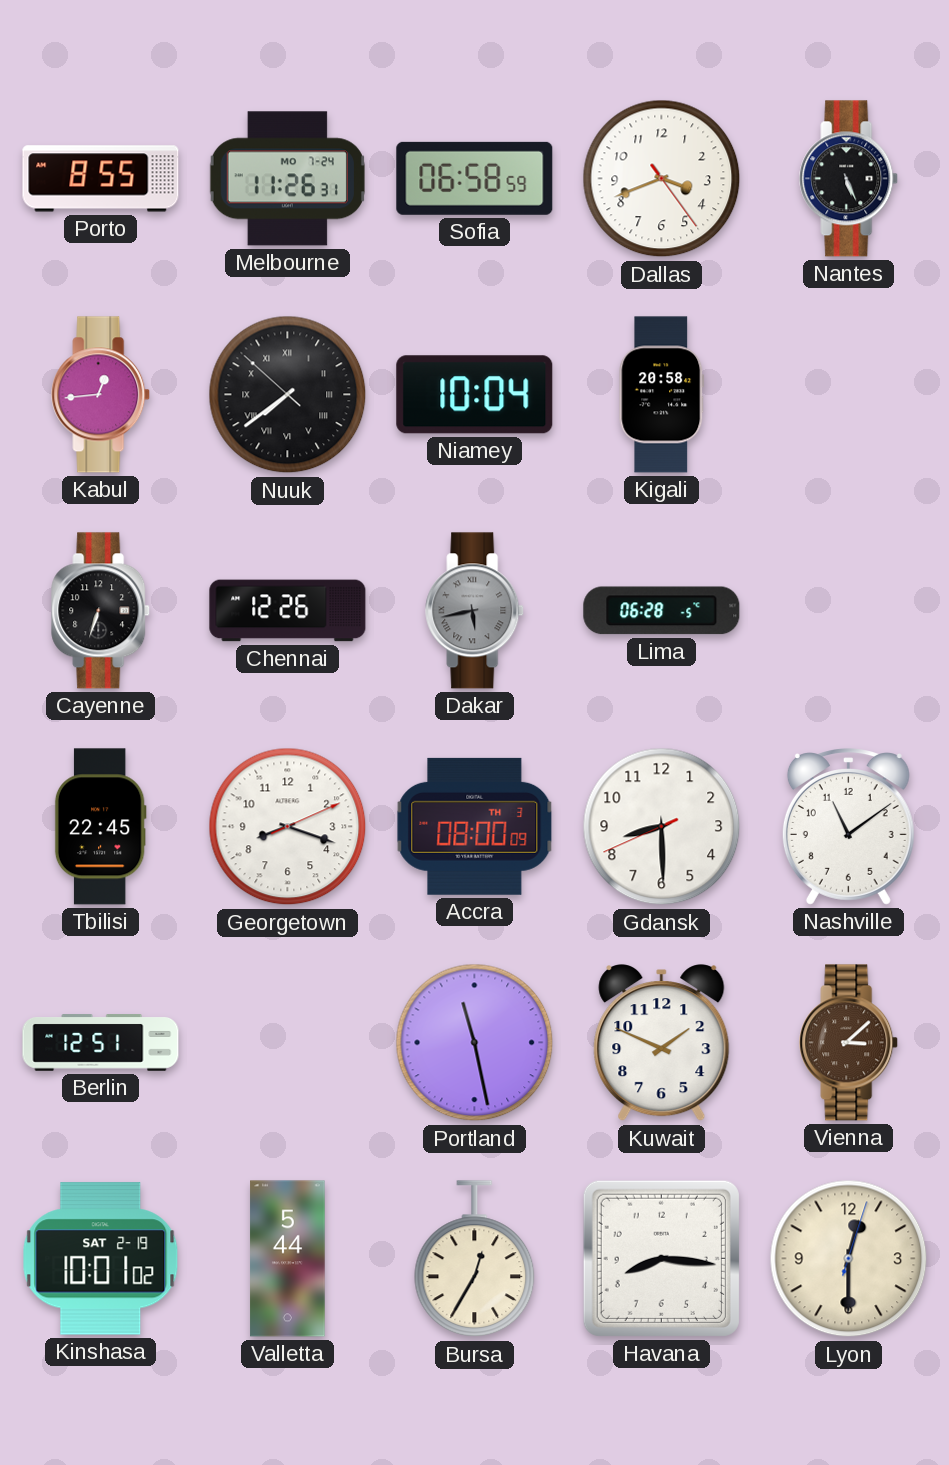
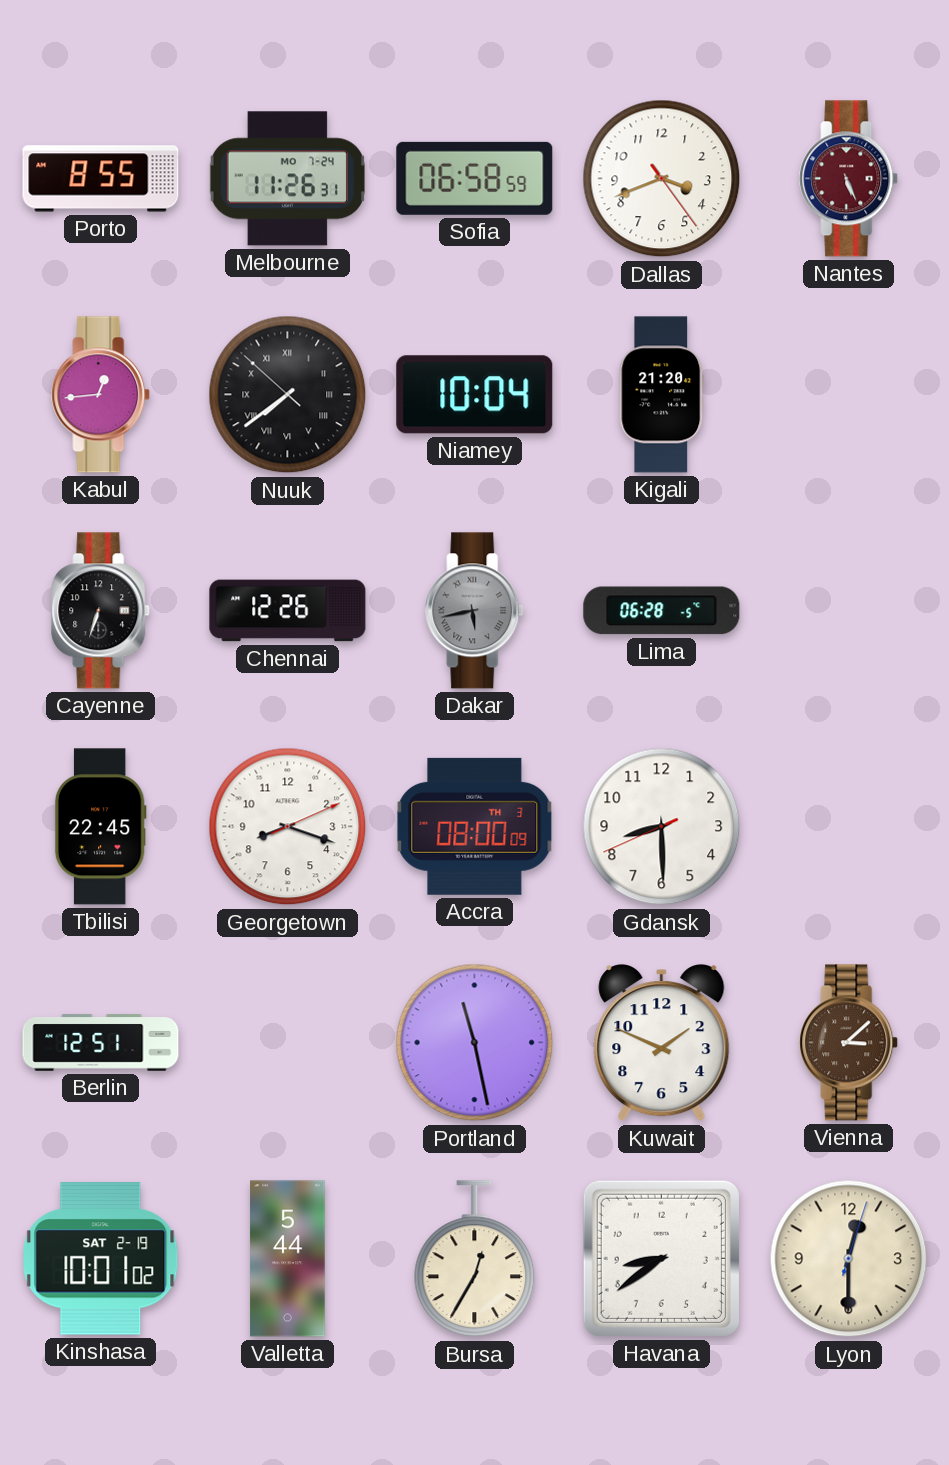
Nantes dial: black -> burgundy
Kigali: 20:58 -> 21:20
Nashville: 11:09 -> none
Havana: 8:16 -> 8:39
